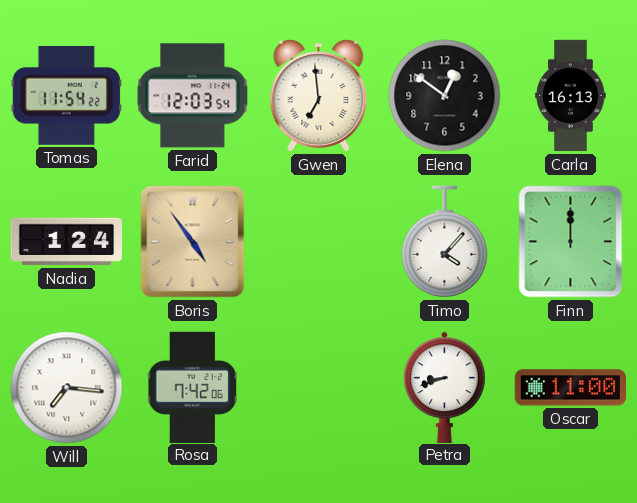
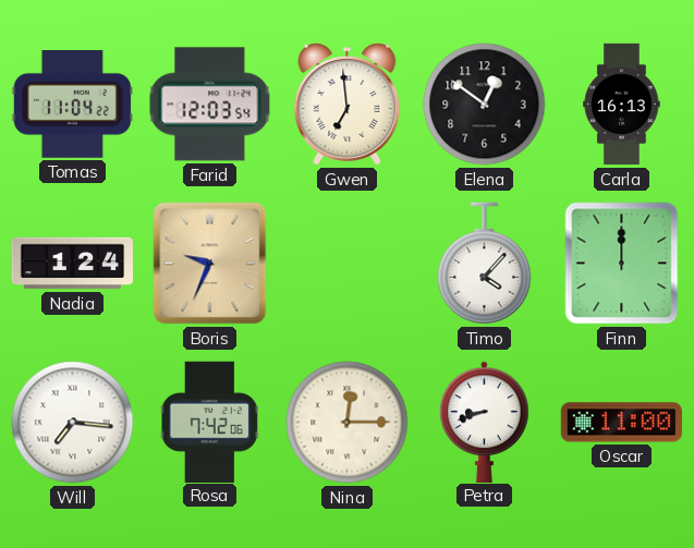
Tomas: 11:54 -> 11:04
Boris: 4:54 -> 9:34
Nina: none -> 12:15
